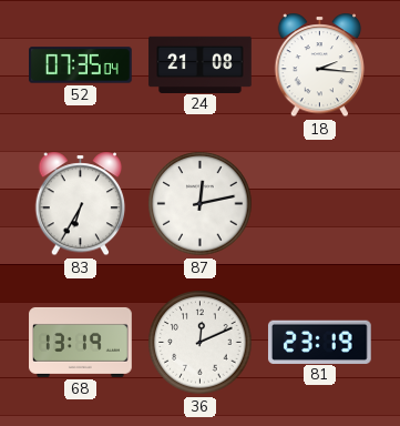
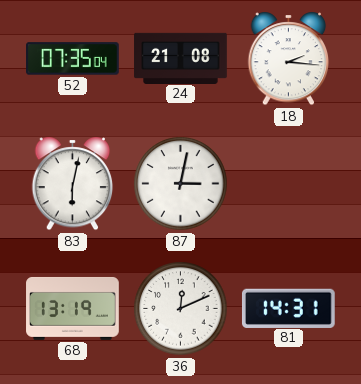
83: 6:35 -> 6:02
87: 12:13 -> 3:02
81: 23:19 -> 14:31
